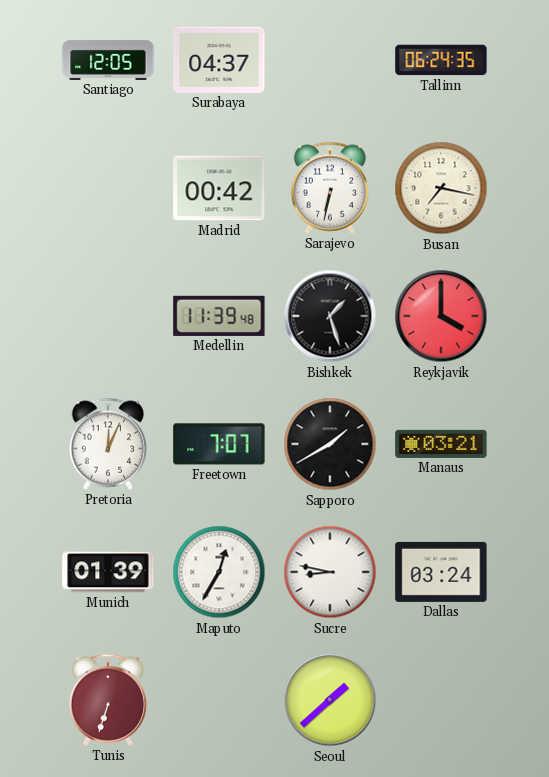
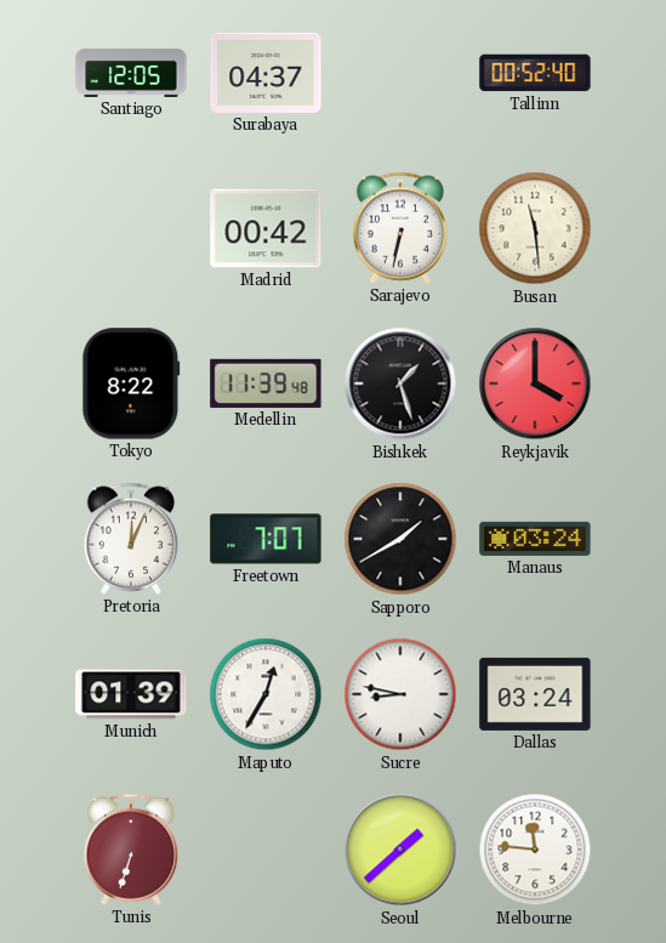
Tallinn: 06:24 -> 00:52
Busan: 7:17 -> 11:29
Tokyo: none -> 8:22
Manaus: 03:21 -> 03:24
Melbourne: none -> 11:46
